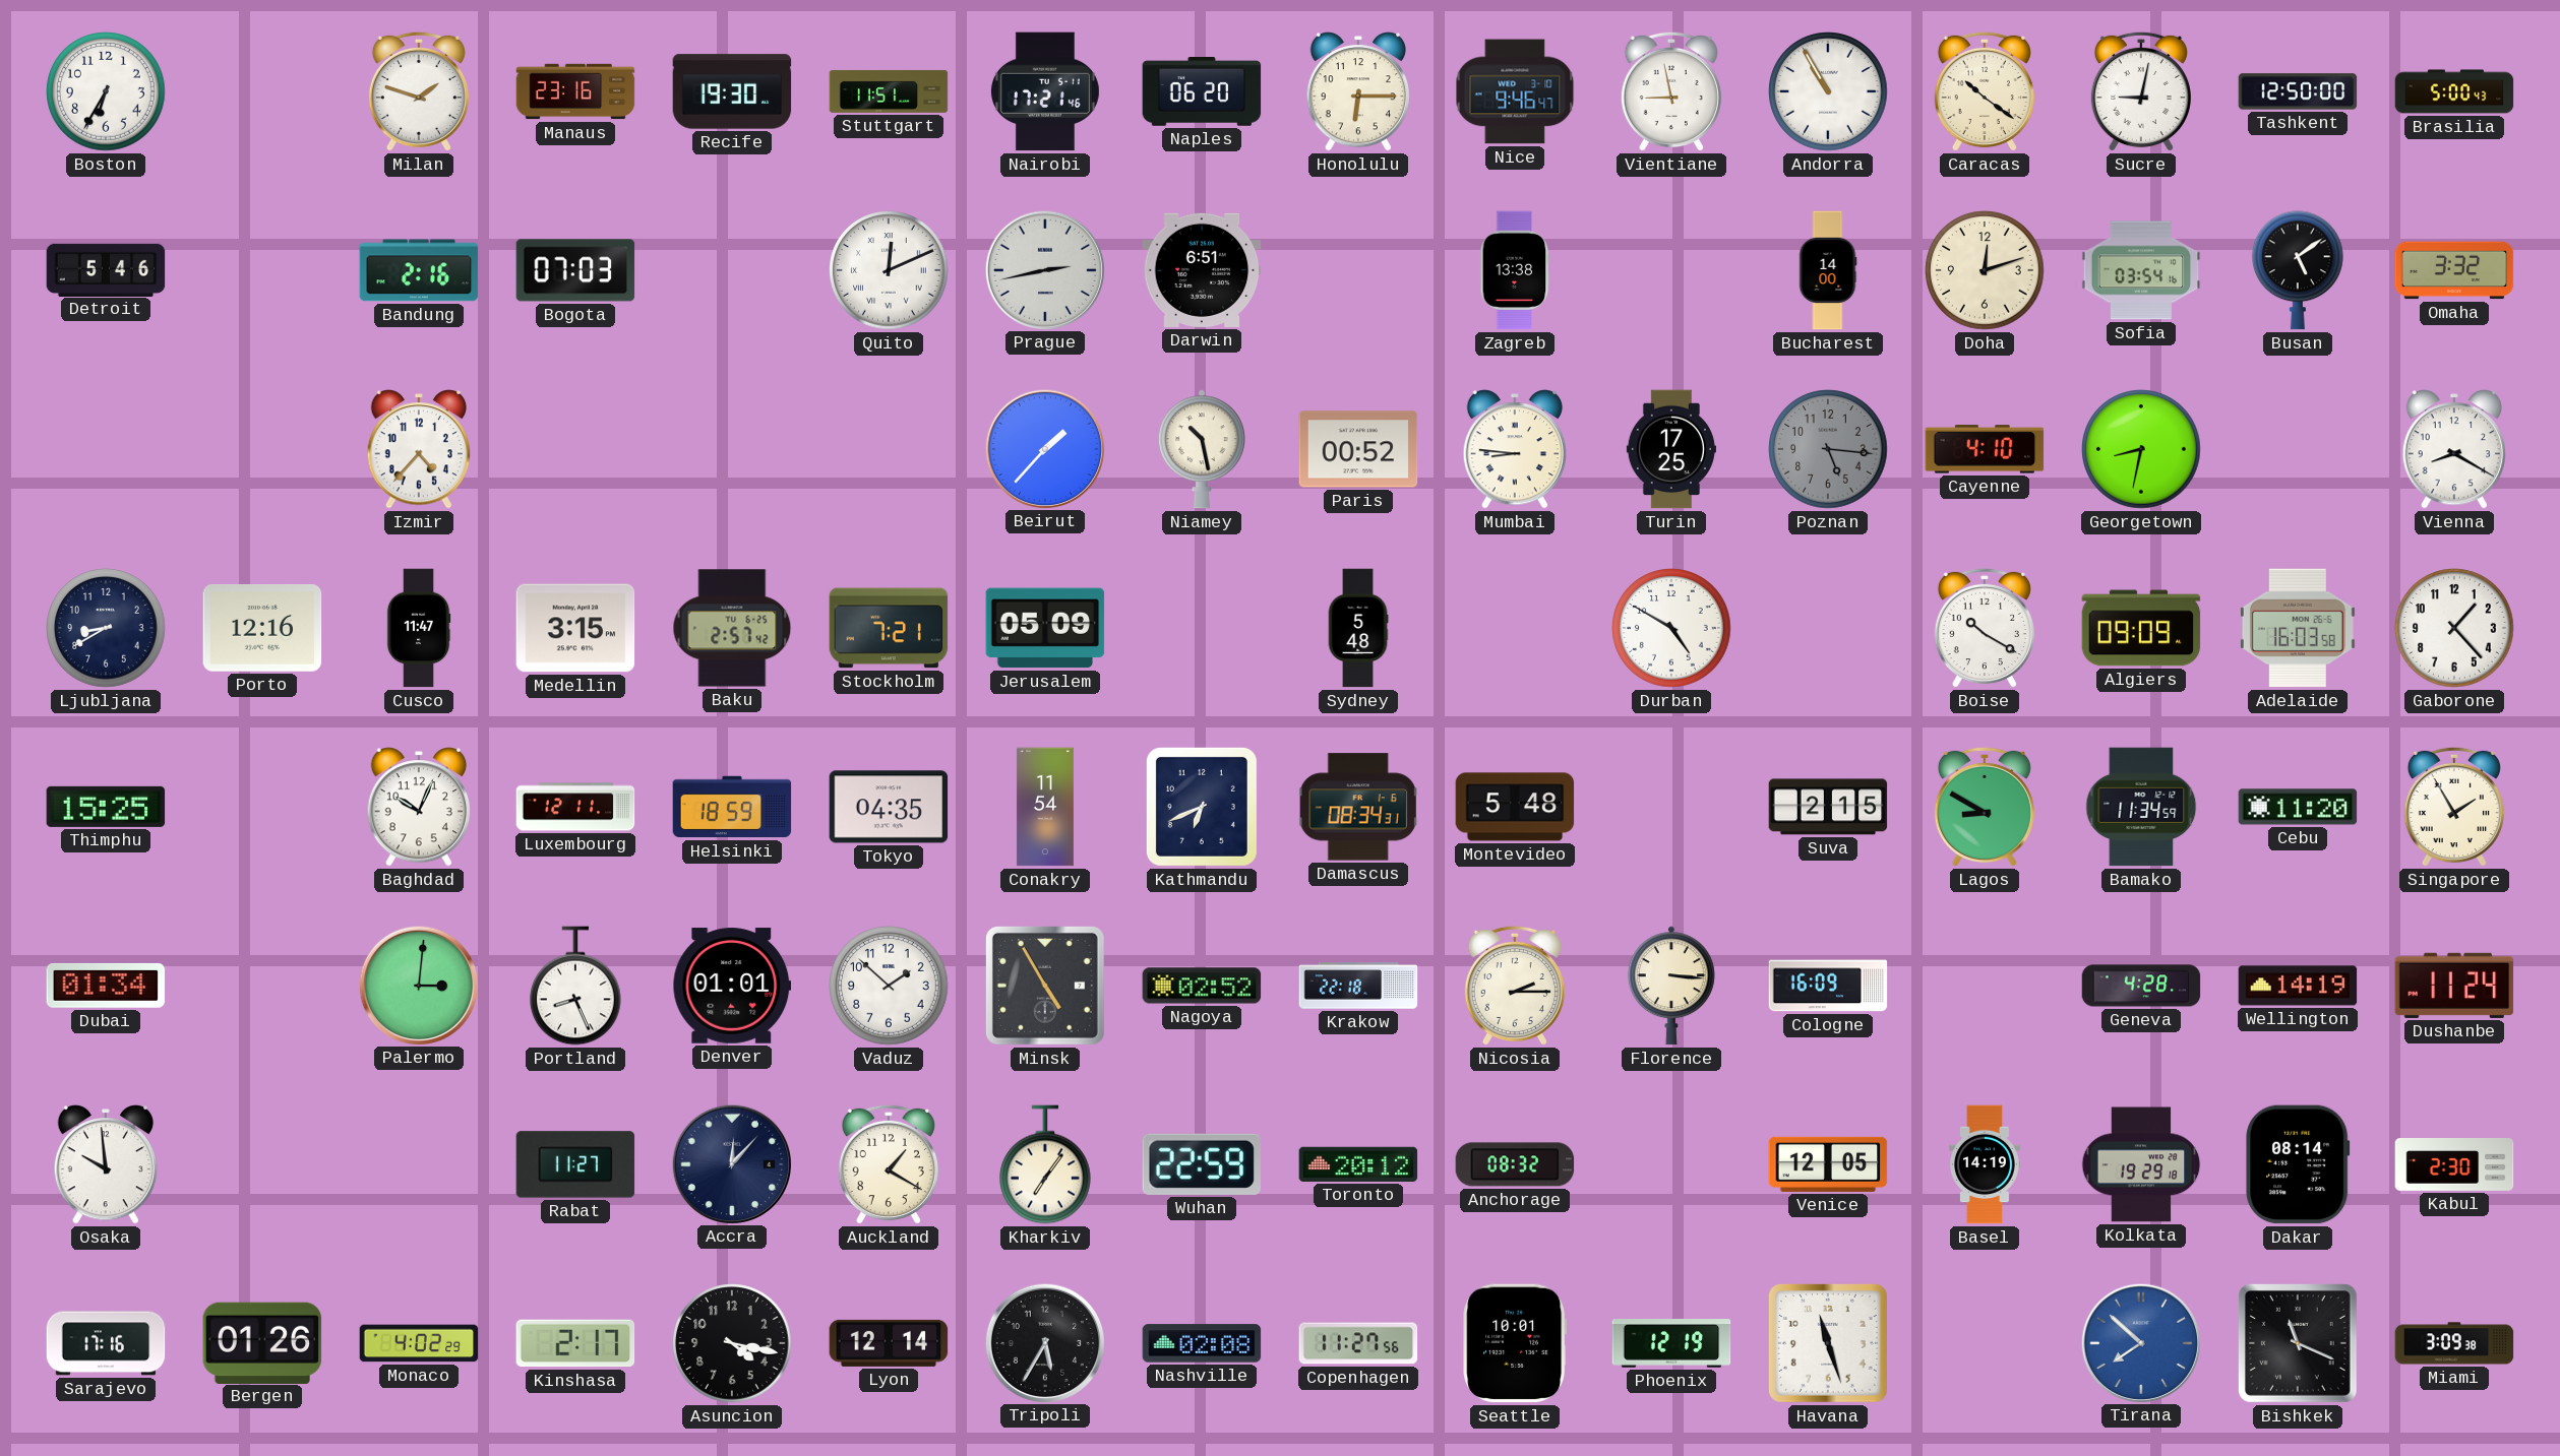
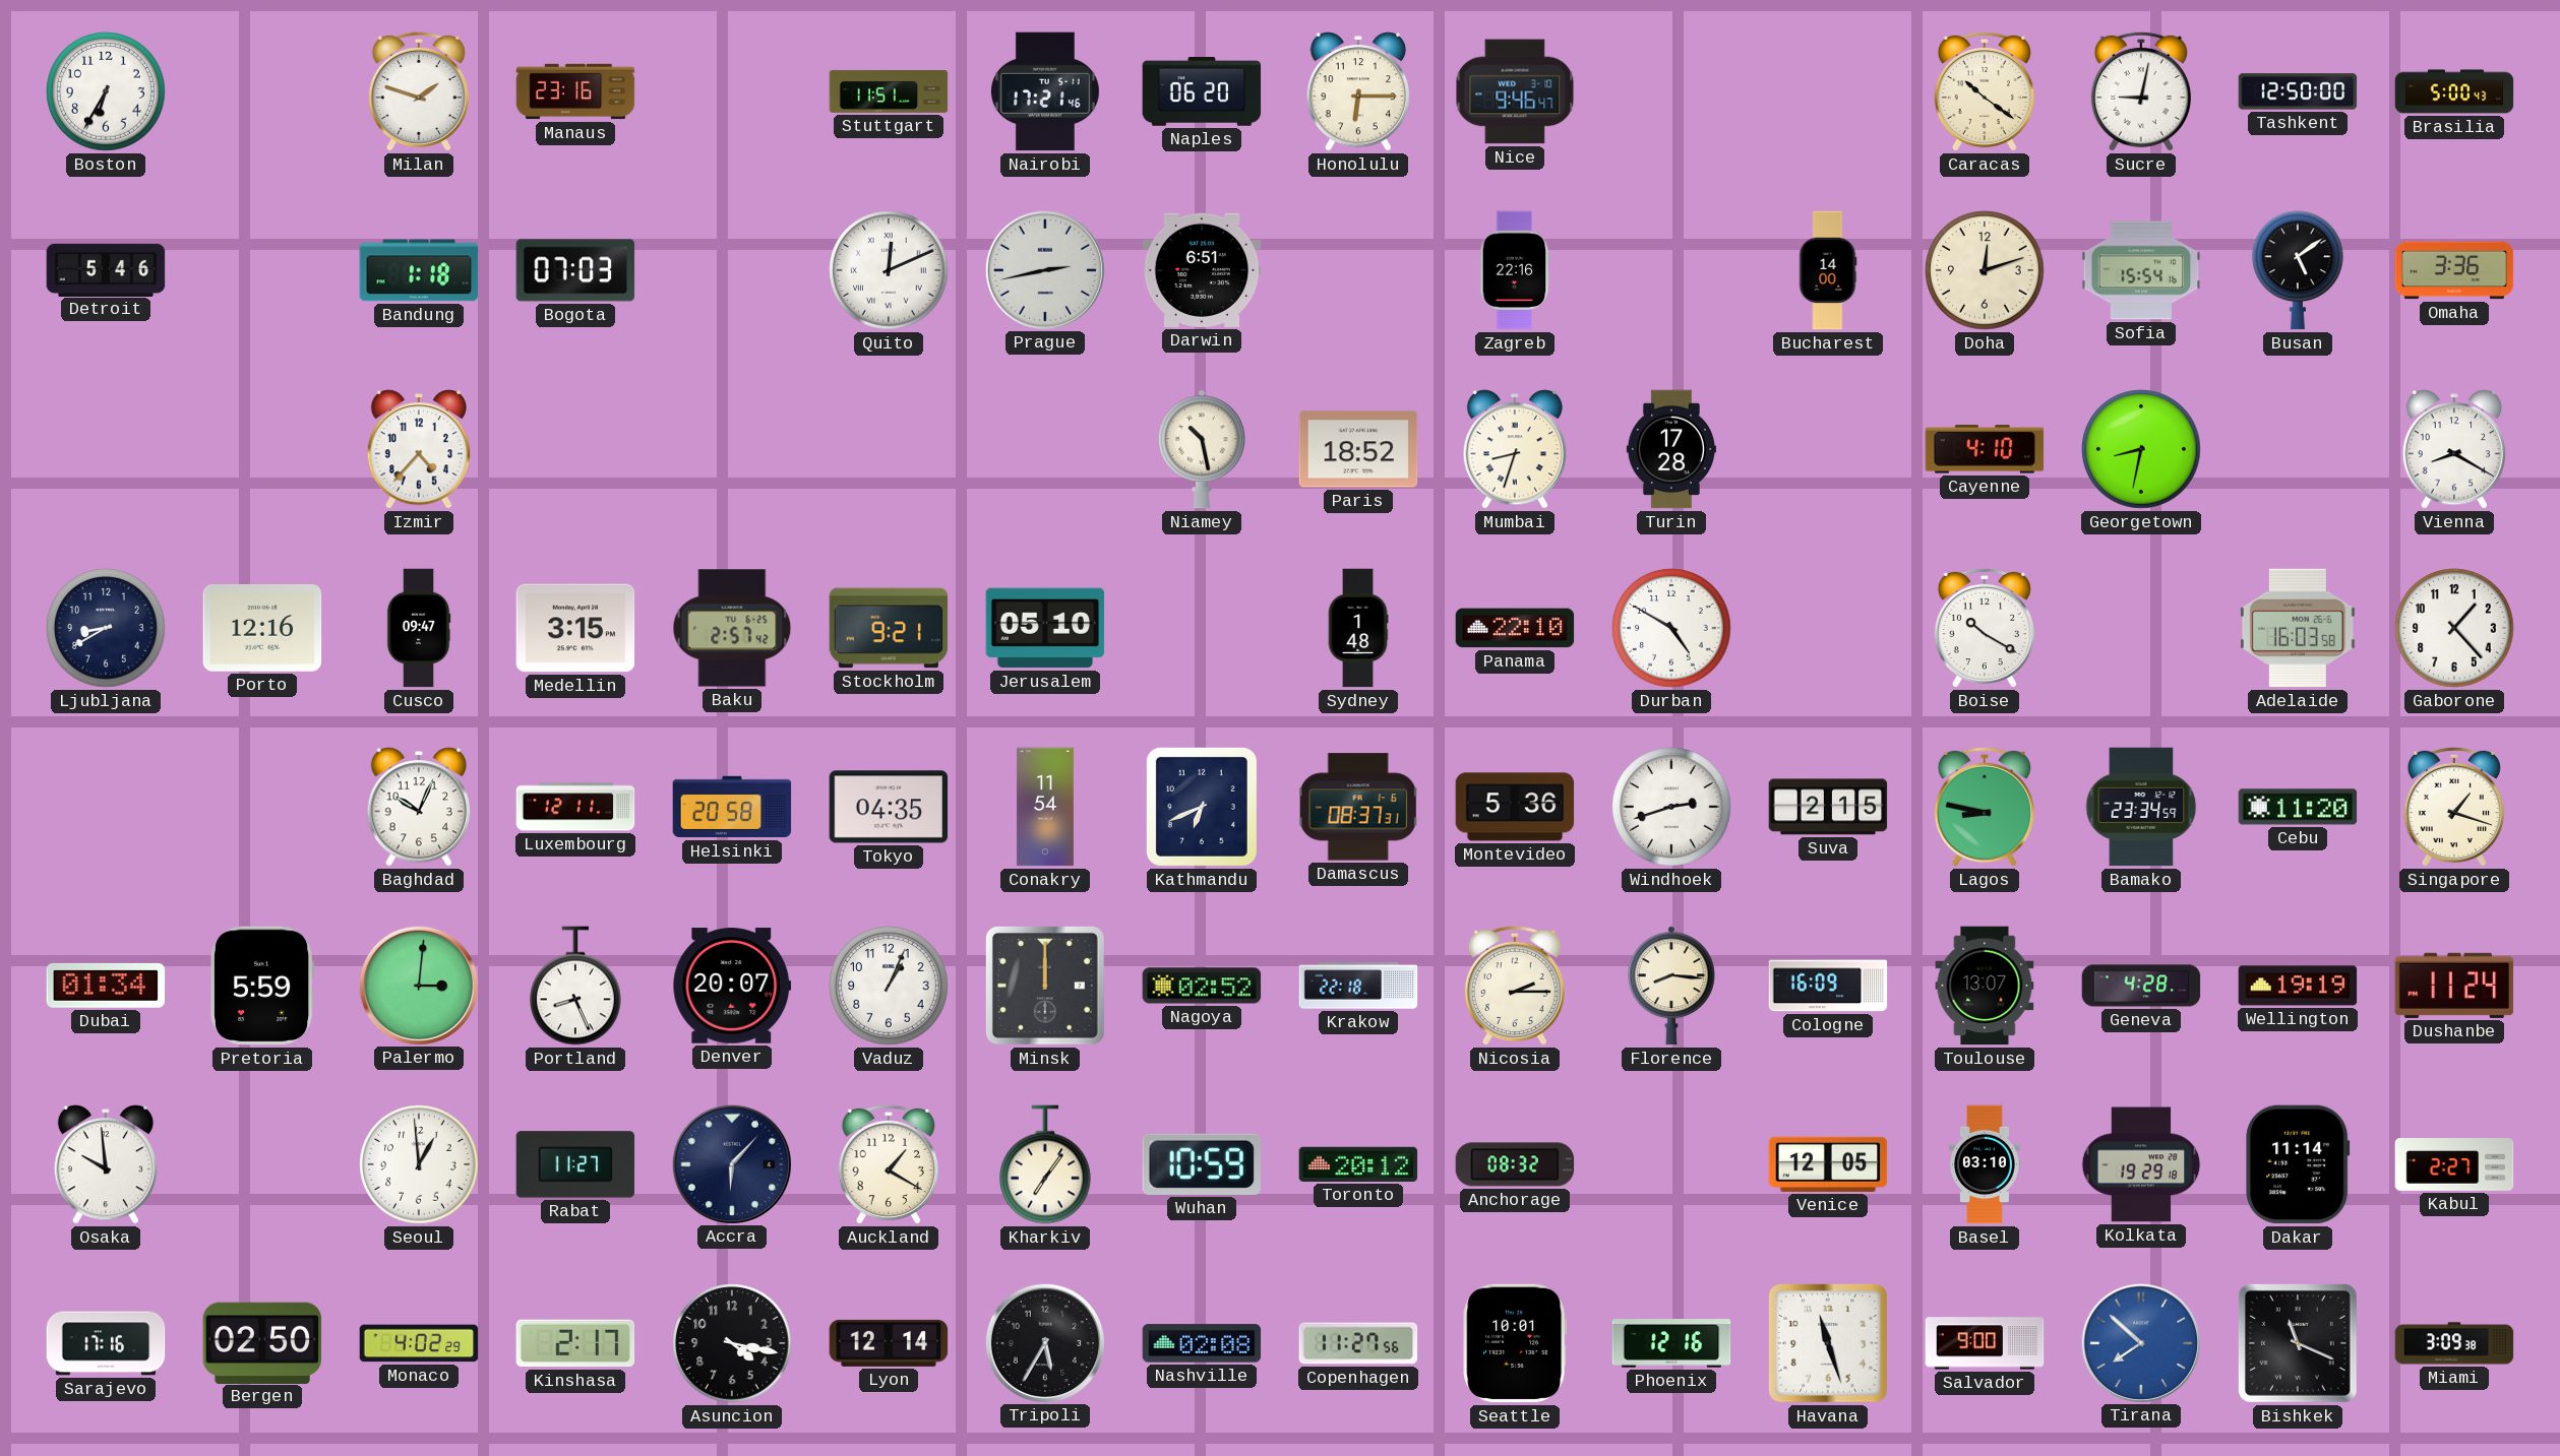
Recife: 19:30 -> none
Vientiane: 8:58 -> none
Andorra: 10:55 -> none
Bandung: 2:16 -> 1:18
Zagreb: 13:38 -> 22:16
Sofia: 03:54 -> 15:54
Omaha: 3:32 -> 3:36
Beirut: 1:37 -> none
Paris: 00:52 -> 18:52
Mumbai: 8:46 -> 8:33
Turin: 17:25 -> 17:28
Poznan: 5:16 -> none
Cusco: 11:47 -> 09:47
Stockholm: 7:21 -> 9:21
Jerusalem: 05:09 -> 05:10
Sydney: 5:48 -> 1:48
Panama: none -> 22:10
Algiers: 09:09 -> none
Thimphu: 15:25 -> none
Helsinki: 18:59 -> 20:58
Damascus: 08:34 -> 08:37
Montevideo: 5:48 -> 5:36
Windhoek: none -> 2:42
Lagos: 8:50 -> 8:47
Bamako: 11:34 -> 23:34
Singapore: 1:55 -> 1:18
Pretoria: none -> 5:59
Denver: 01:01 -> 20:07
Vaduz: 1:52 -> 1:04
Minsk: 4:55 -> 12:00
Florence: 3:16 -> 8:16
Toulouse: none -> 13:07
Wellington: 14:19 -> 19:19
Seoul: none -> 12:59
Accra: 12:07 -> 6:07
Wuhan: 22:59 -> 10:59
Basel: 14:19 -> 03:10
Dakar: 08:14 -> 11:14
Kabul: 2:30 -> 2:27
Bergen: 01:26 -> 02:50
Phoenix: 12:19 -> 12:16
Salvador: none -> 9:00
